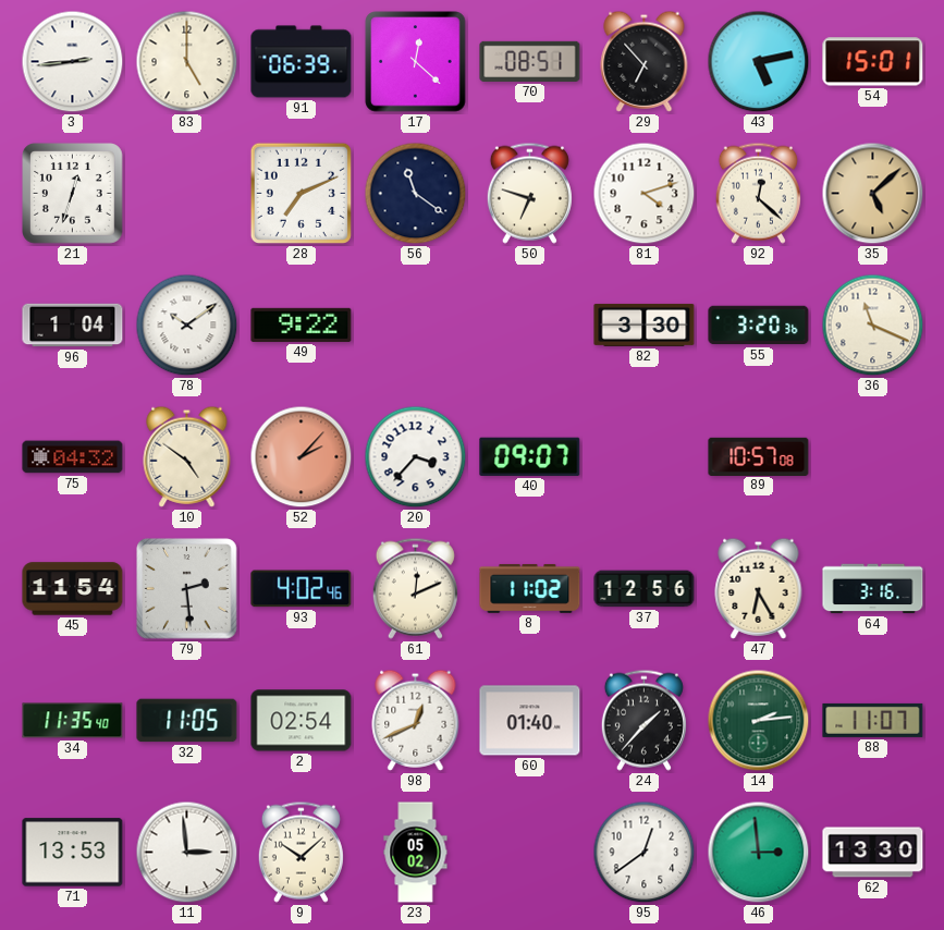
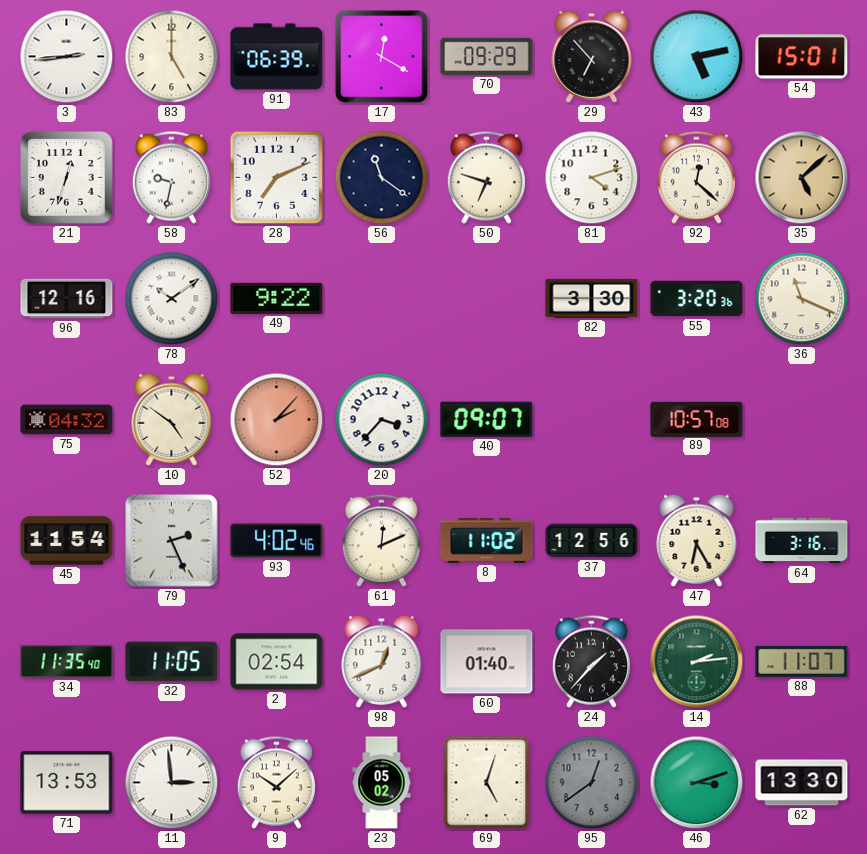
17: 12:22 -> 12:20
70: 08:51 -> 09:29
58: none -> 9:32
96: 1:04 -> 12:16
79: 2:29 -> 2:26
69: none -> 5:03
95 dial: white -> grey
46: 2:59 -> 3:12
